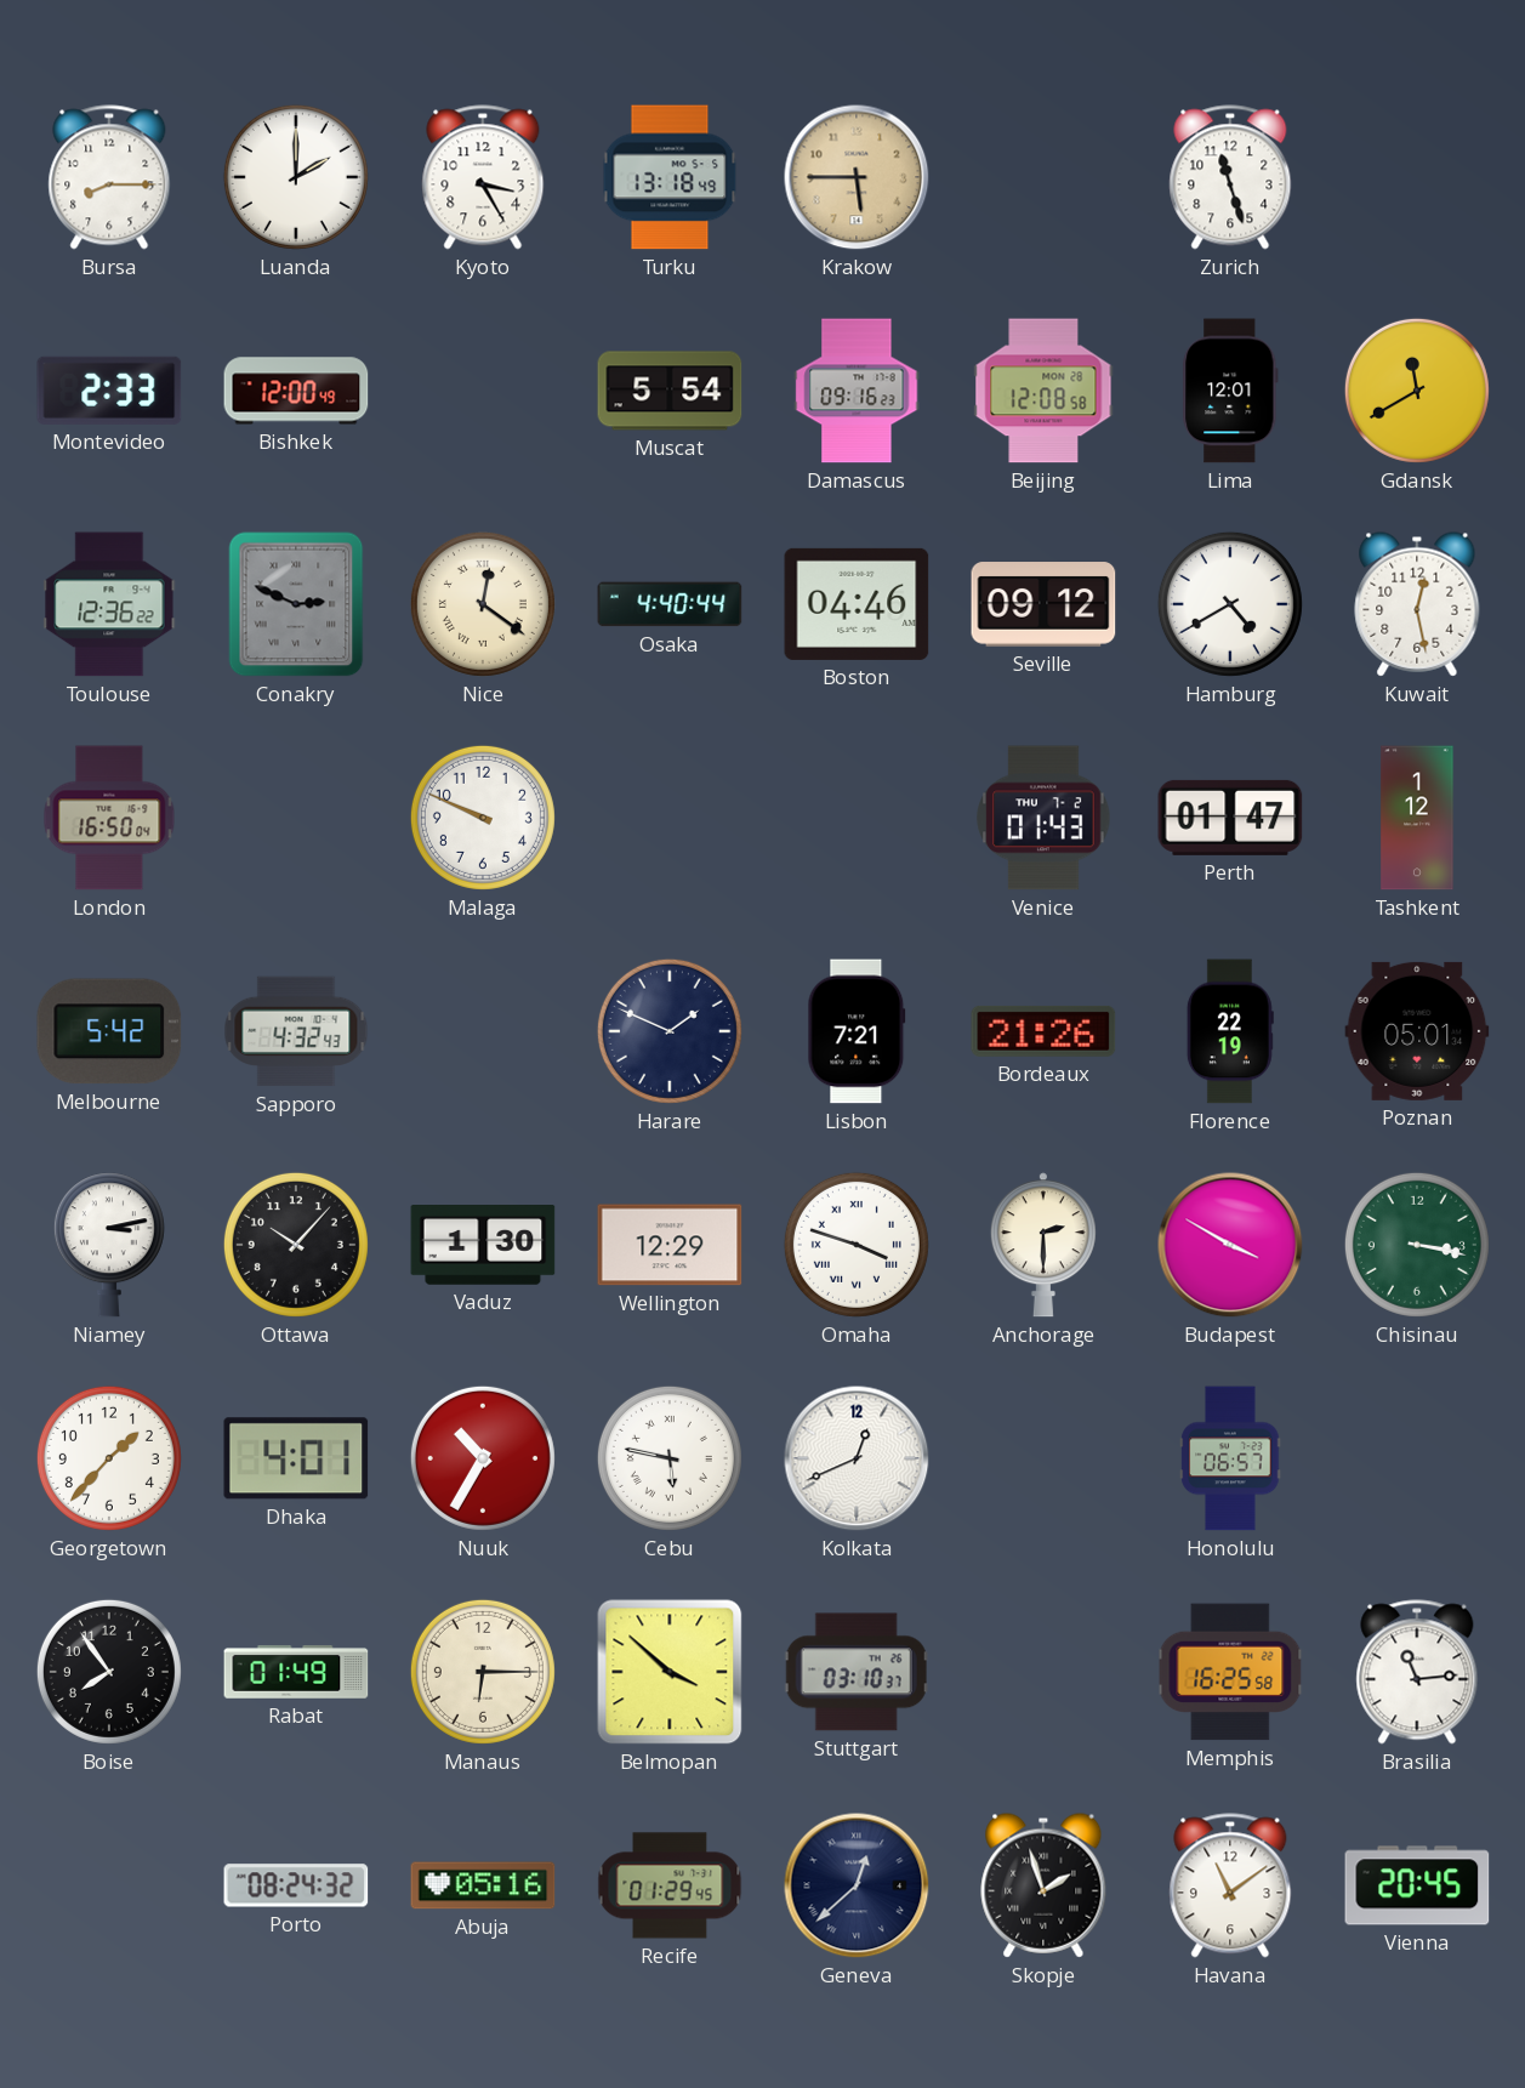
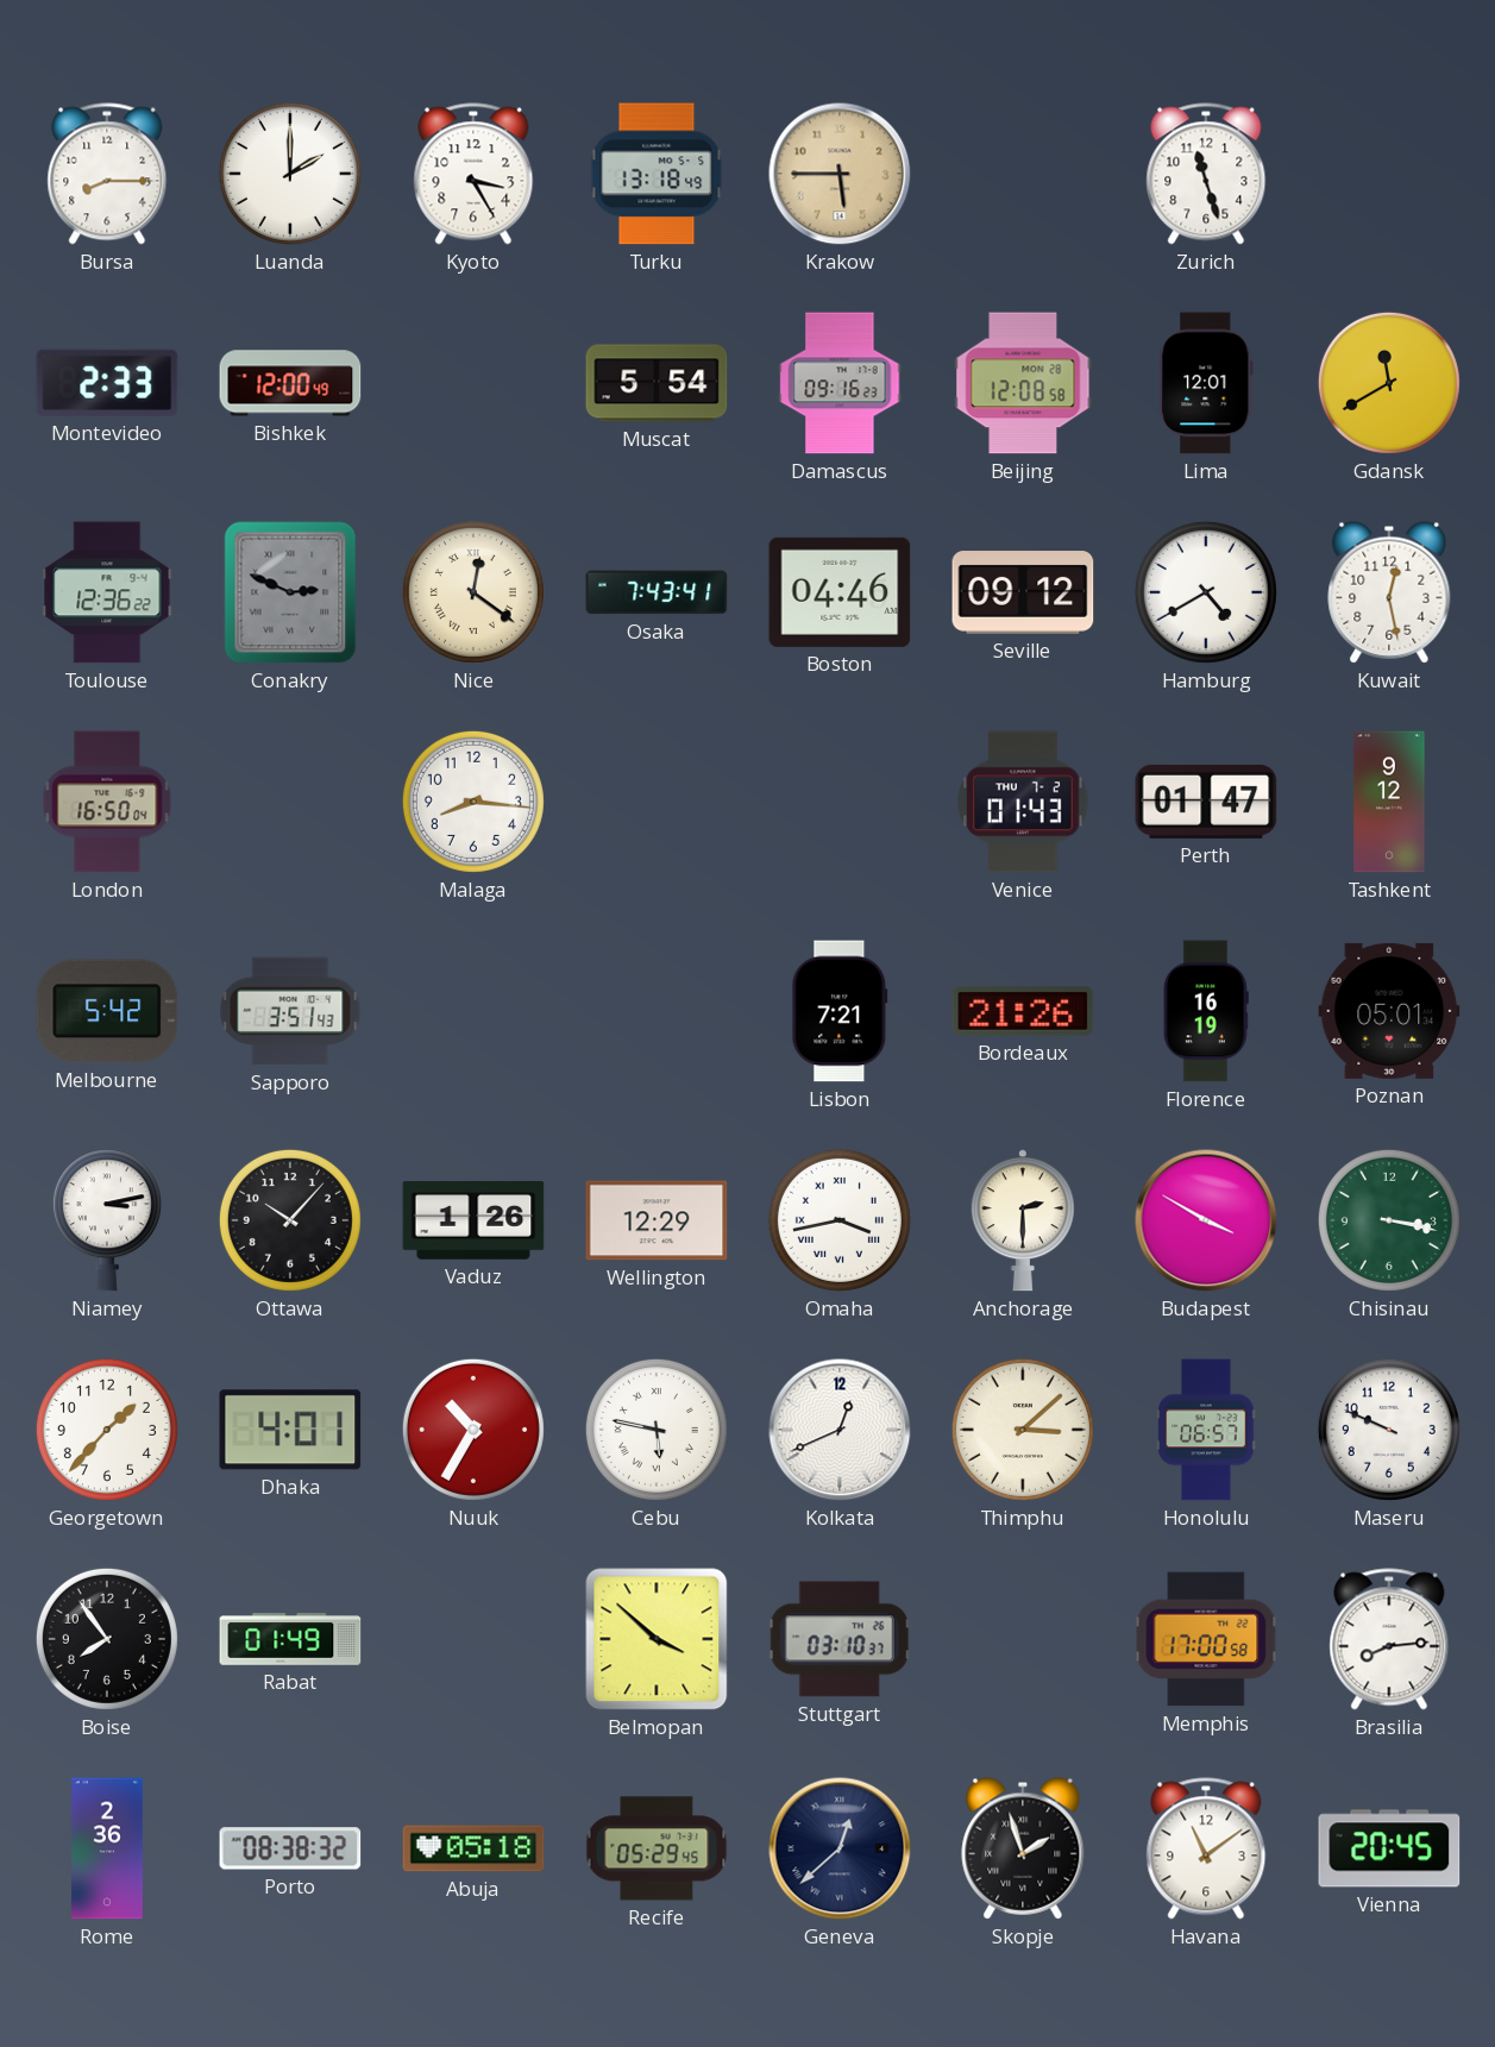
Osaka: 4:40 -> 7:43
Malaga: 9:49 -> 8:16
Tashkent: 1:12 -> 9:12
Sapporo: 4:32 -> 3:51
Harare: 1:49 -> none
Florence: 22:19 -> 16:19
Vaduz: 1:30 -> 1:26
Omaha: 3:48 -> 3:43
Thimphu: none -> 3:08
Maseru: none -> 9:49
Manaus: 6:15 -> none
Memphis: 16:25 -> 17:00
Brasilia: 11:14 -> 8:14
Rome: none -> 2:36
Porto: 08:24 -> 08:38
Abuja: 05:16 -> 05:18
Recife: 01:29 -> 05:29
